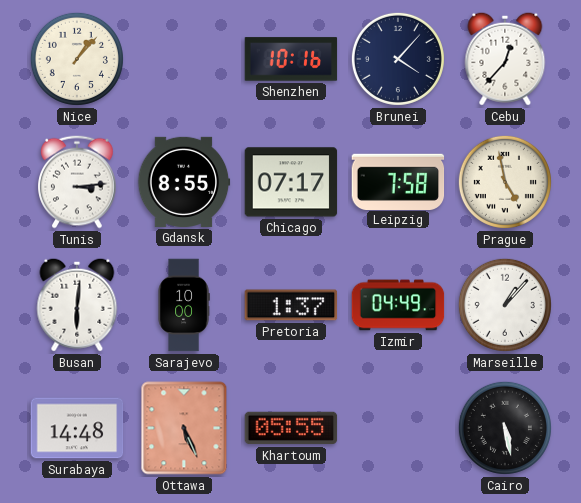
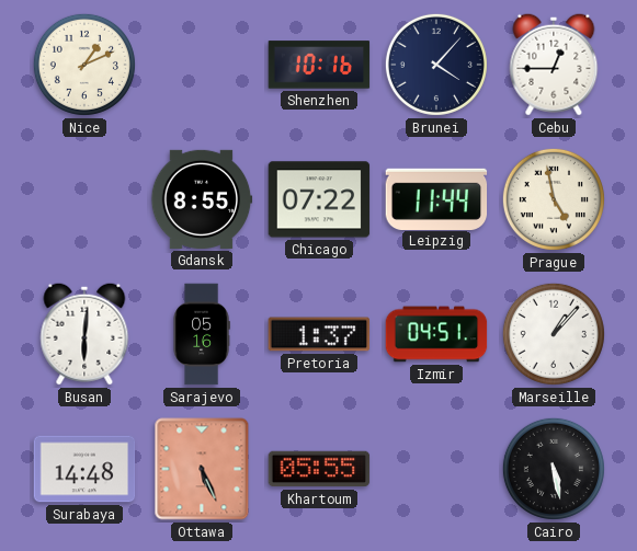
Nice: 1:07 -> 1:11
Cebu: 12:37 -> 12:45
Tunis: 3:14 -> none
Chicago: 07:17 -> 07:22
Leipzig: 7:58 -> 11:44
Sarajevo: 10:00 -> 05:16
Izmir: 04:49 -> 04:51
